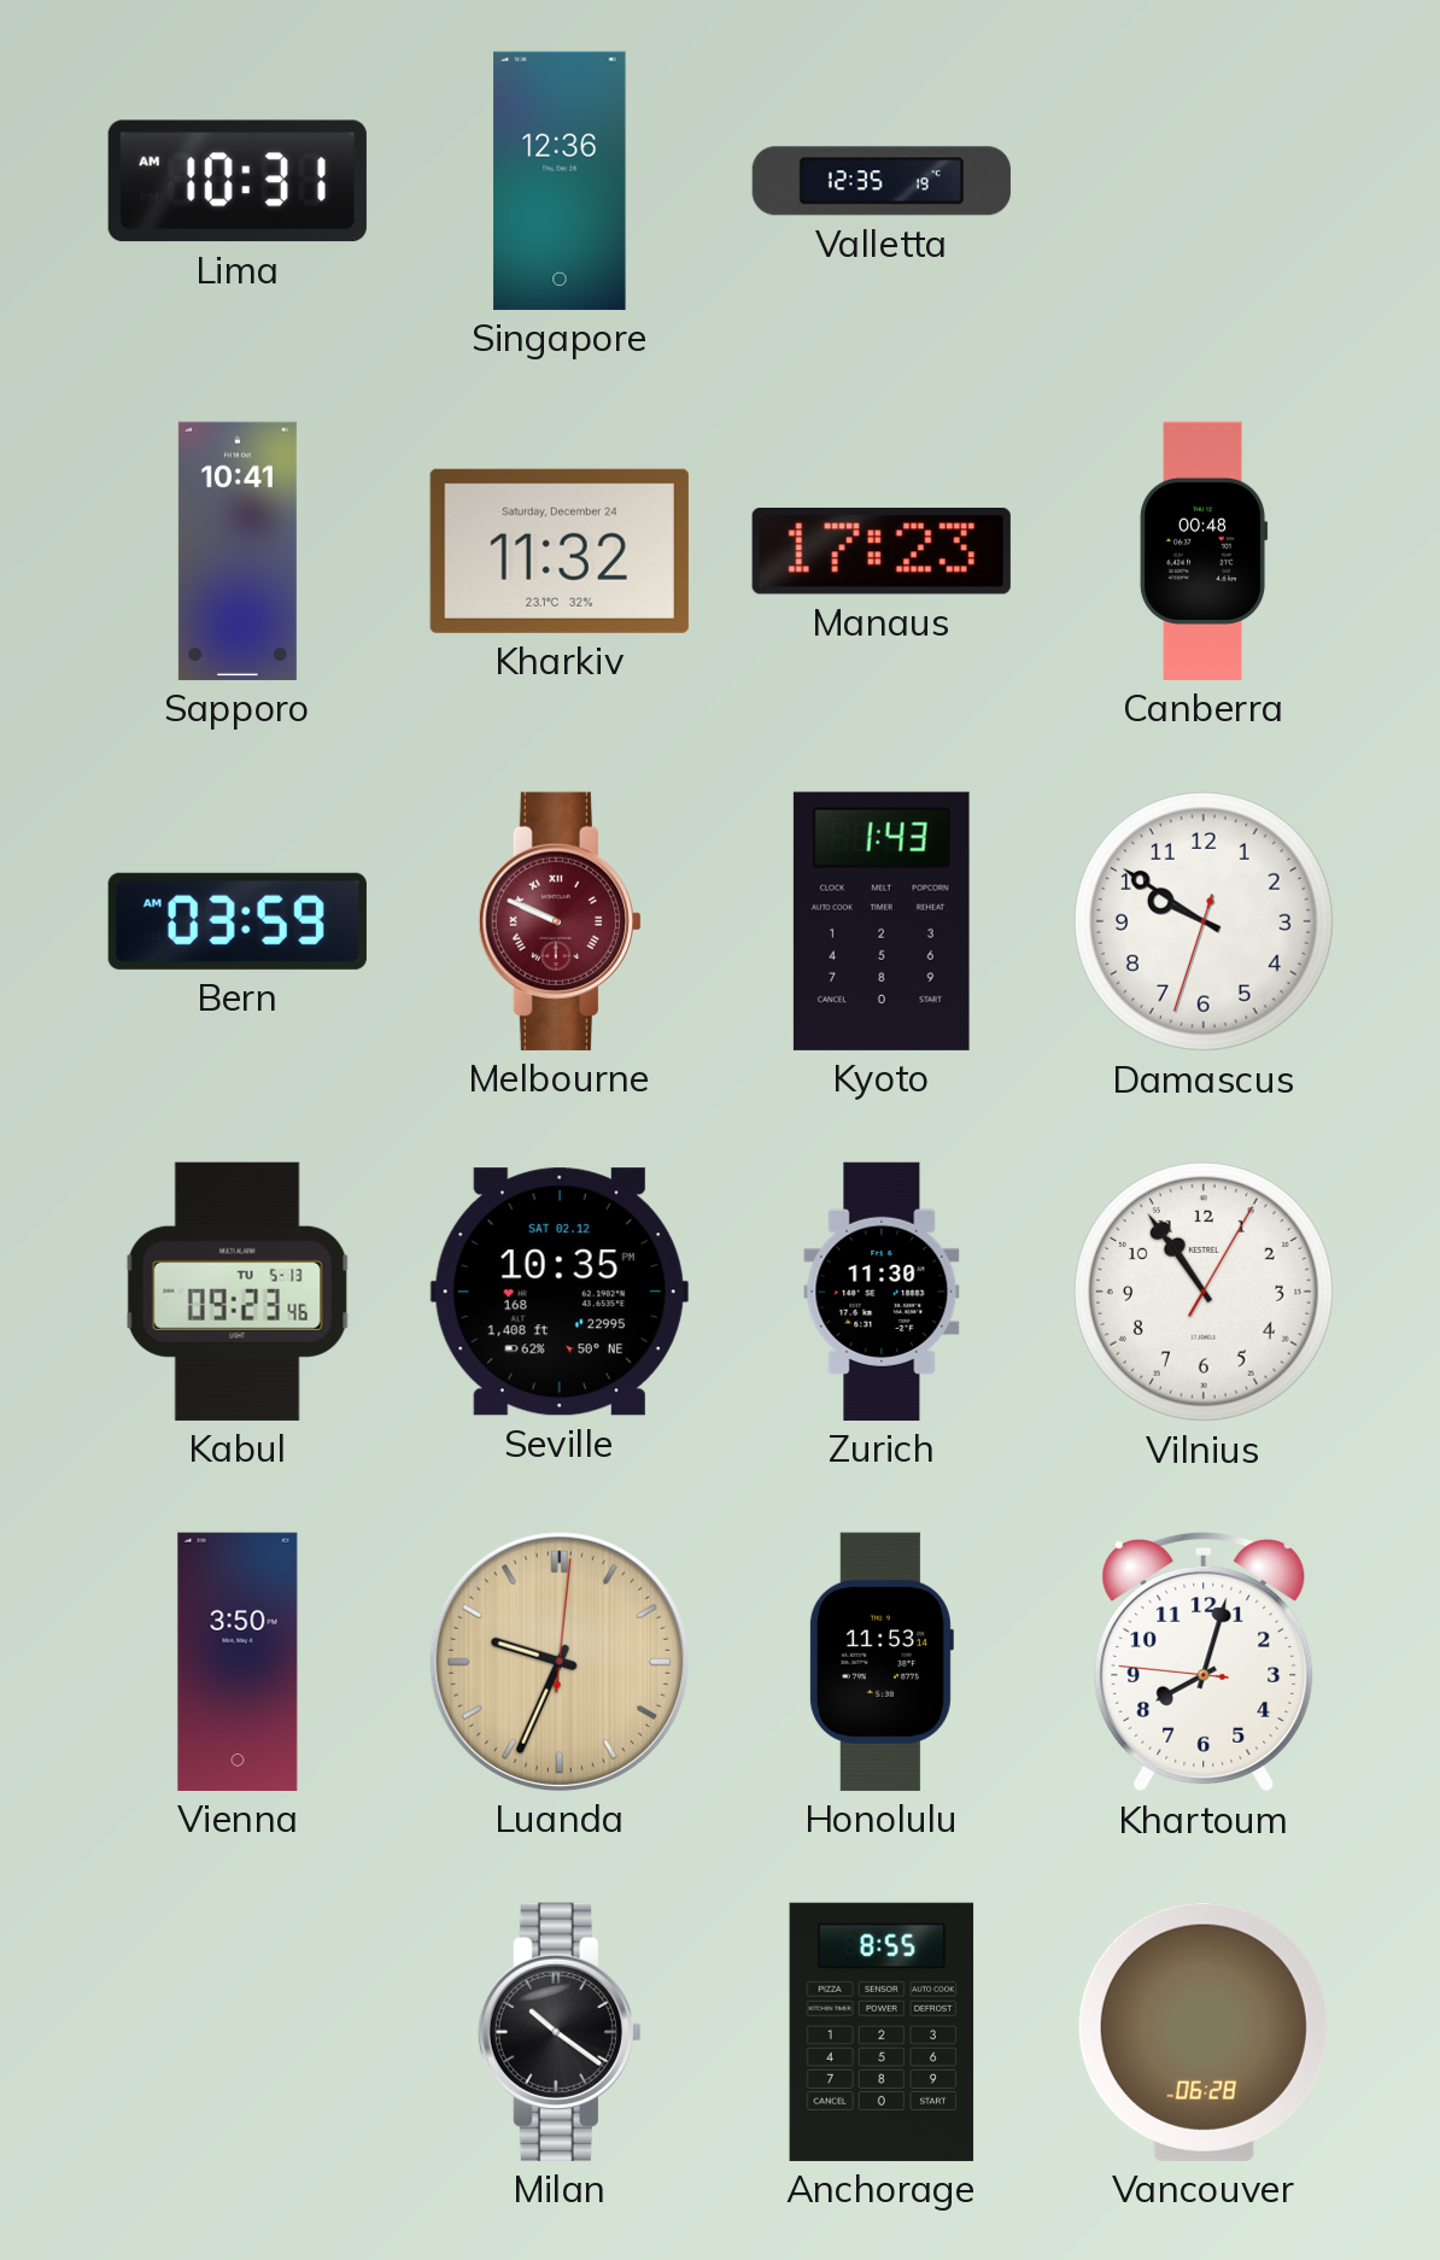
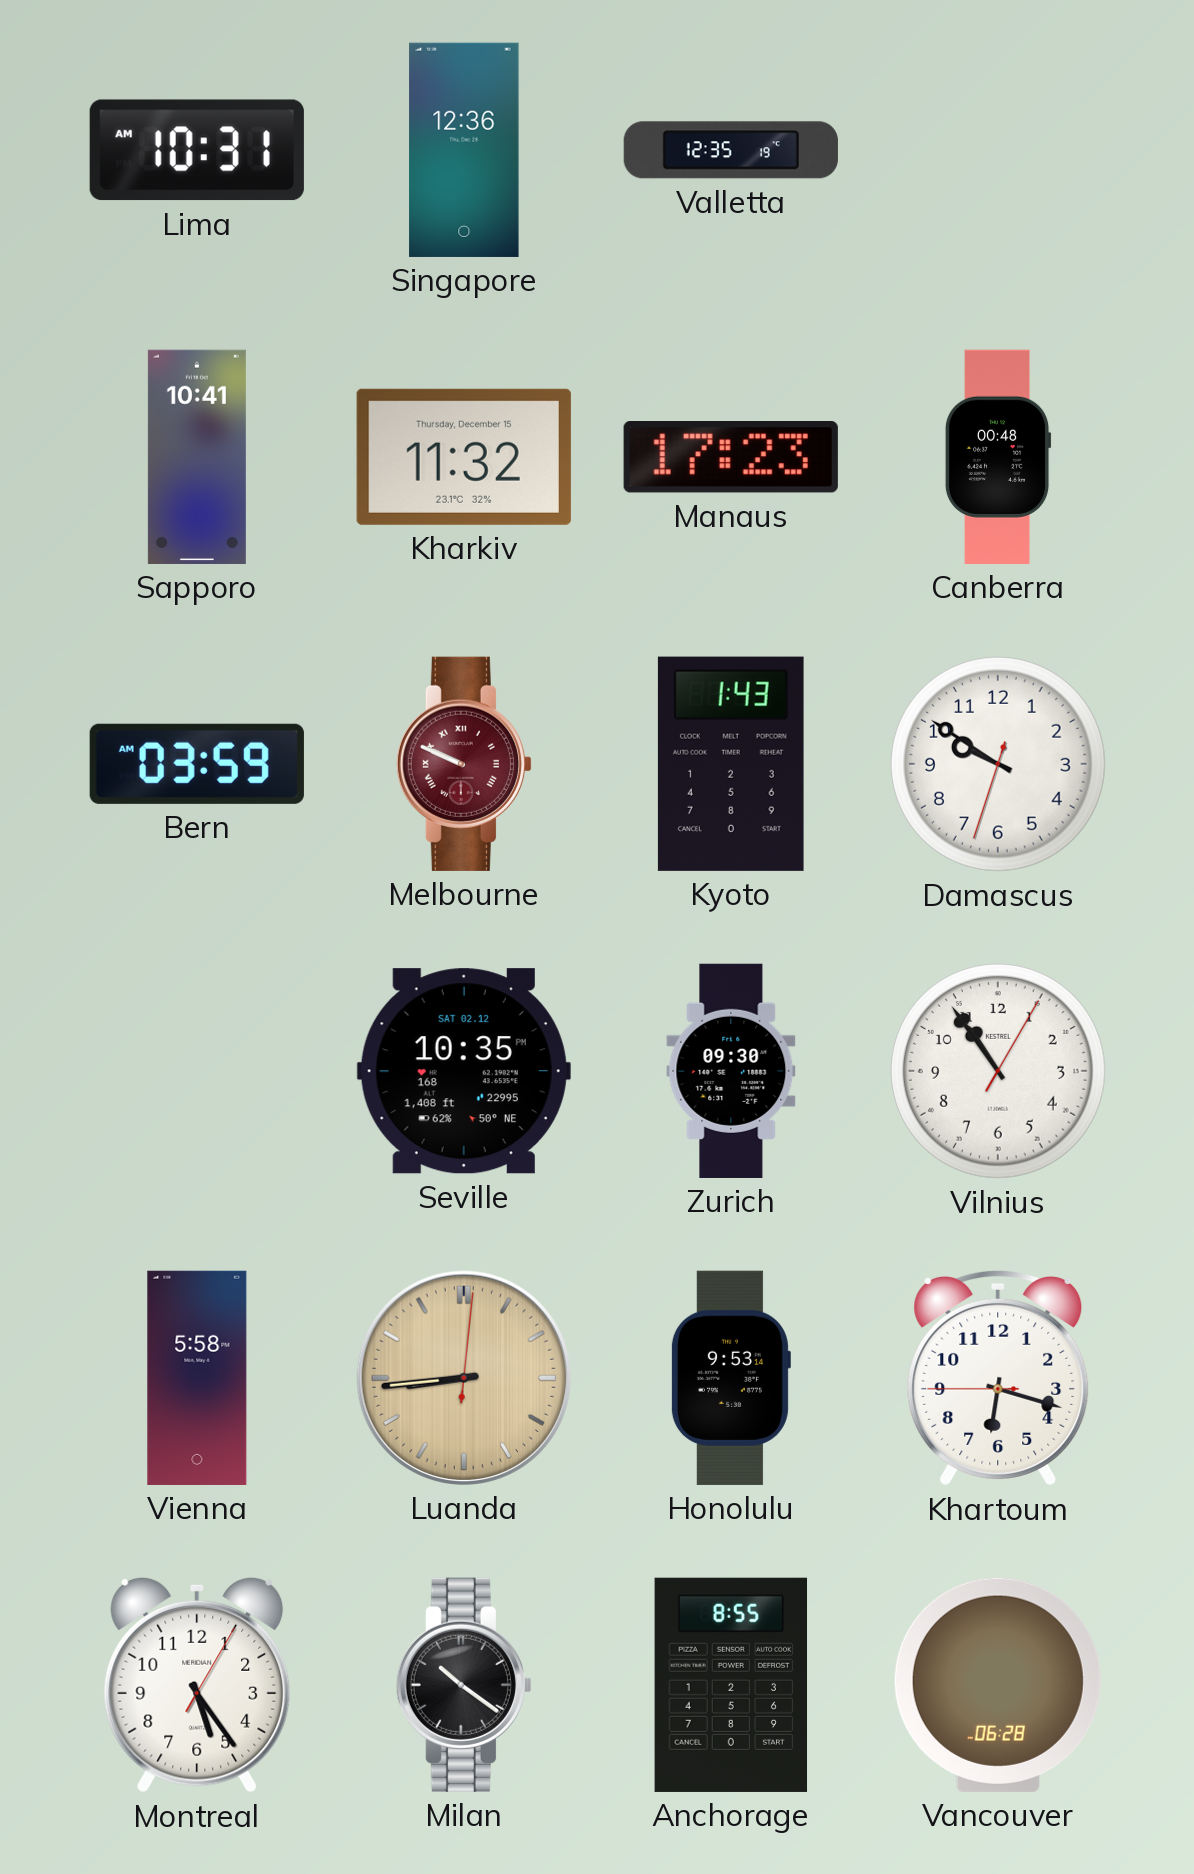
Kharkiv date: Saturday, December 24 -> Thursday, December 15
Kabul: 09:23 -> none
Zurich: 11:30 -> 09:30
Vienna: 3:50 -> 5:58
Luanda: 9:34 -> 8:44
Honolulu: 11:53 -> 9:53
Khartoum: 8:02 -> 6:17
Montreal: none -> 5:24
